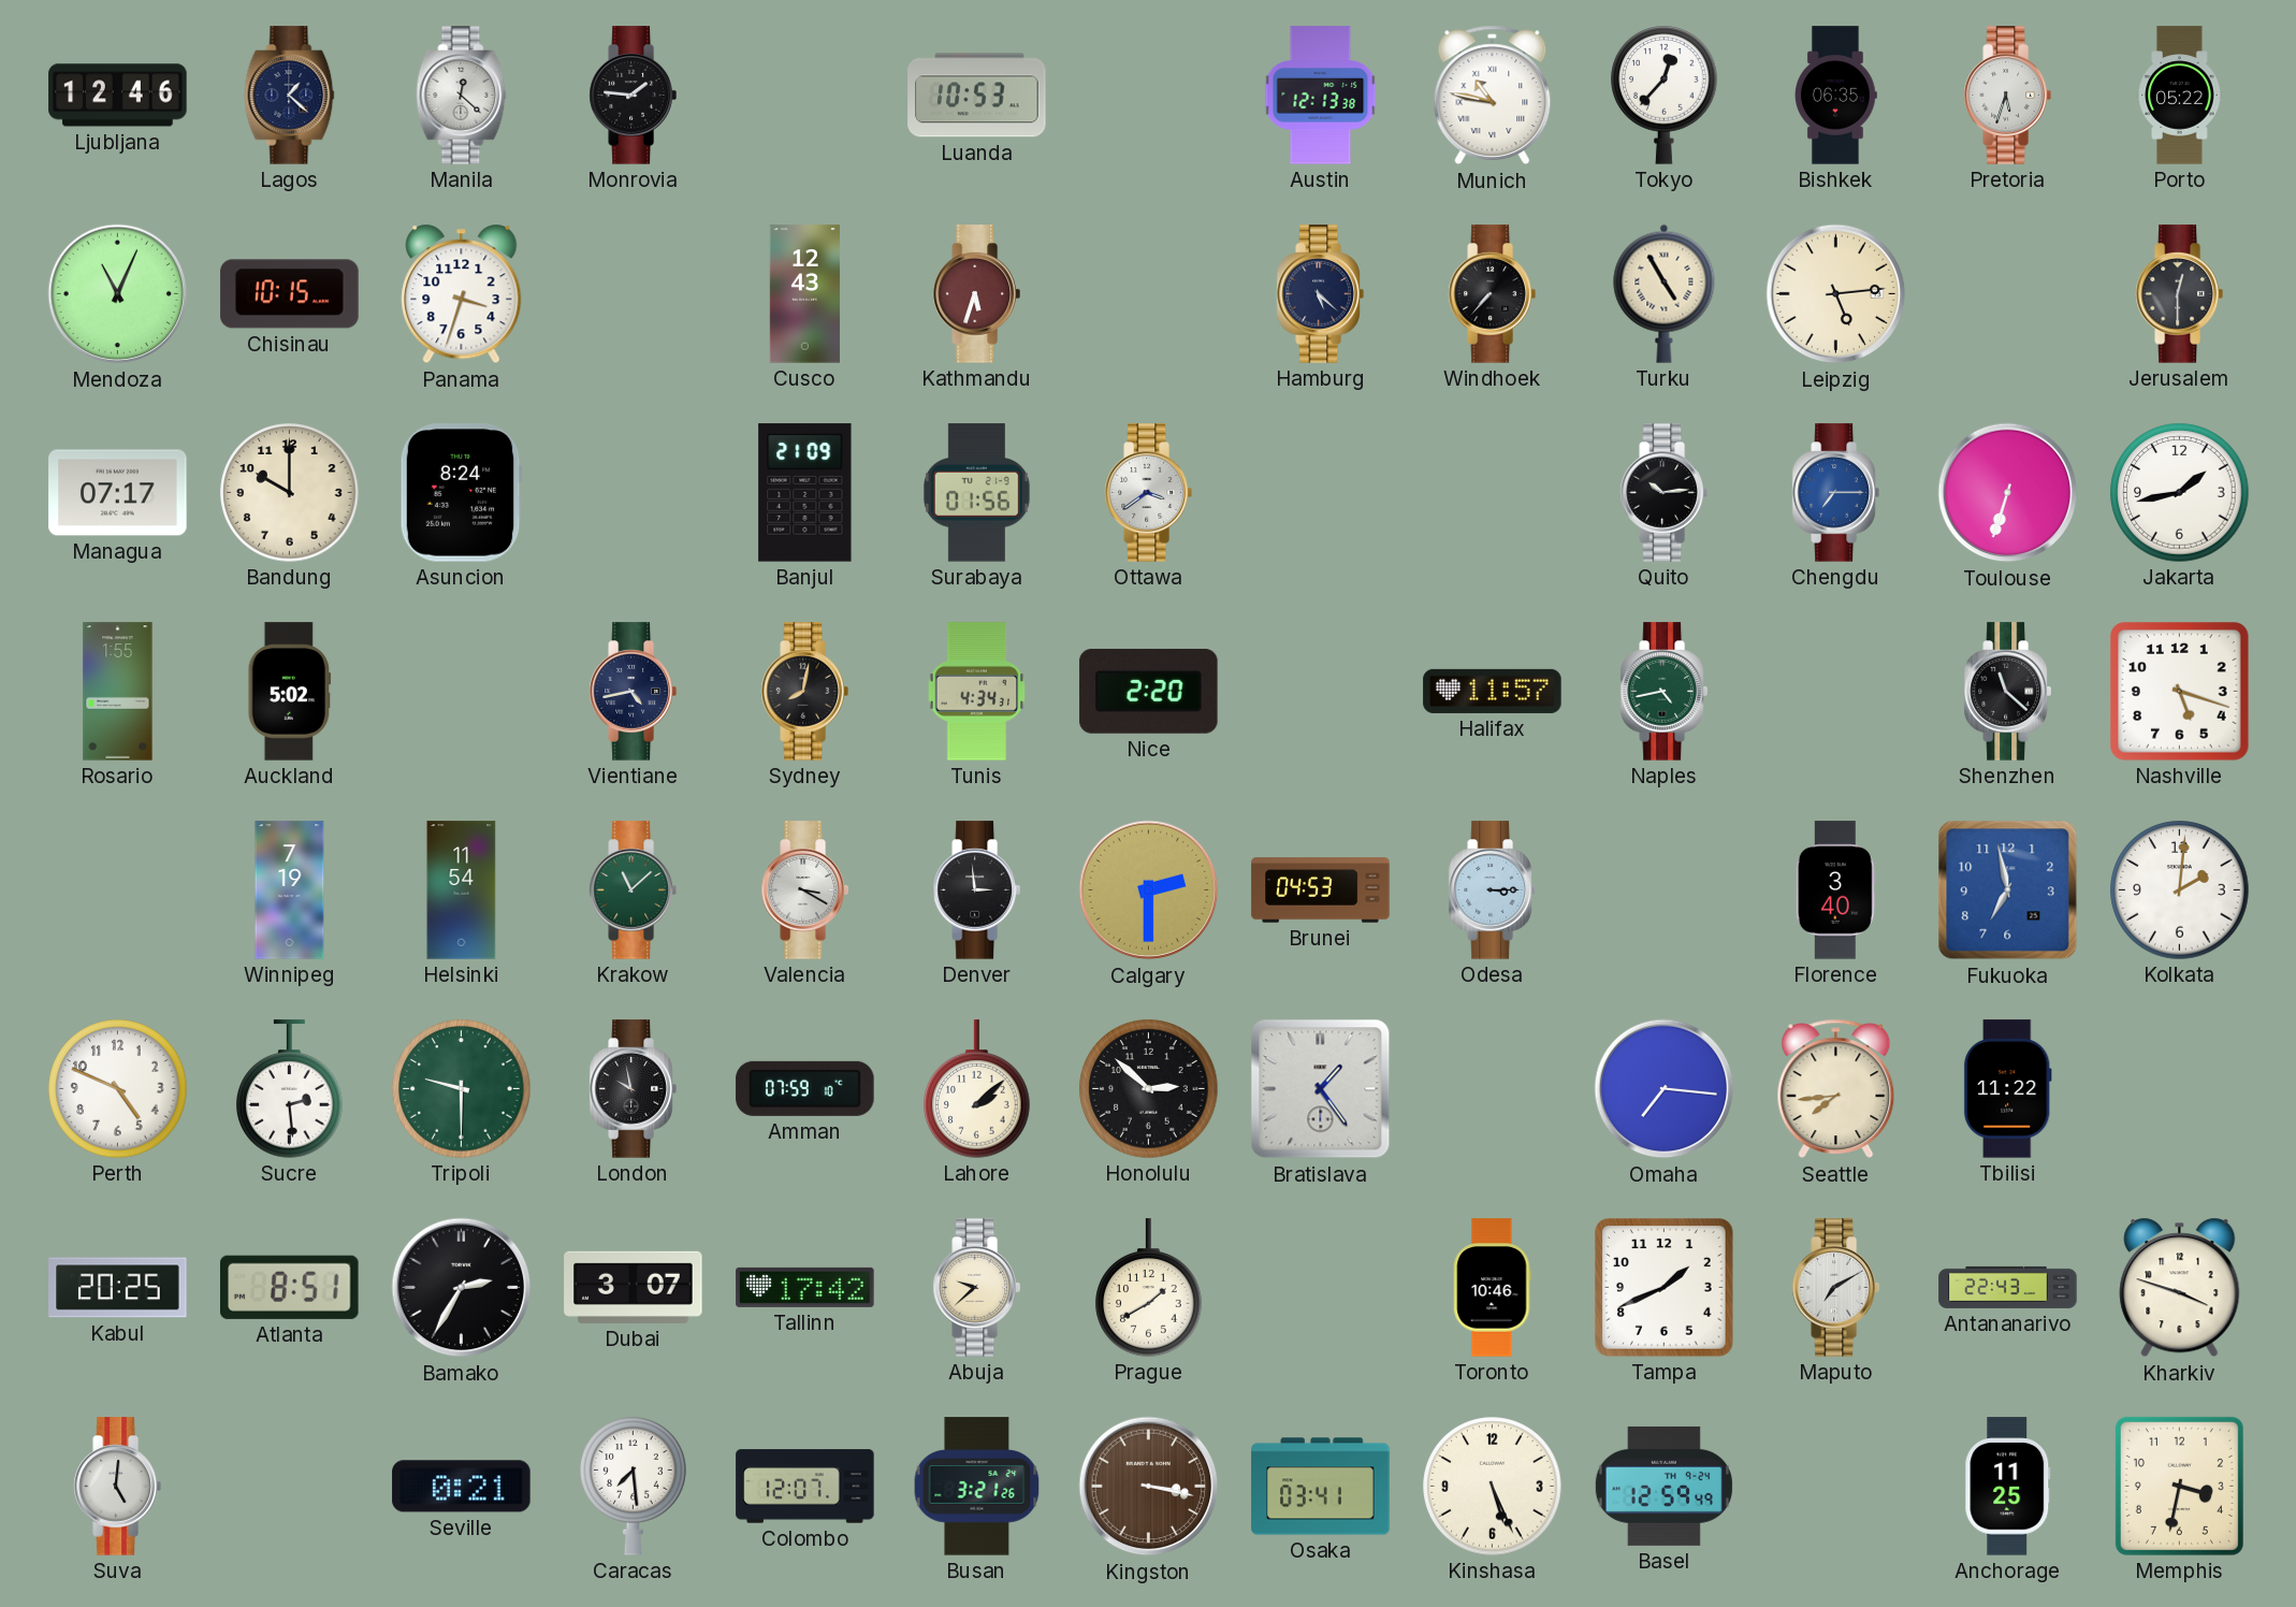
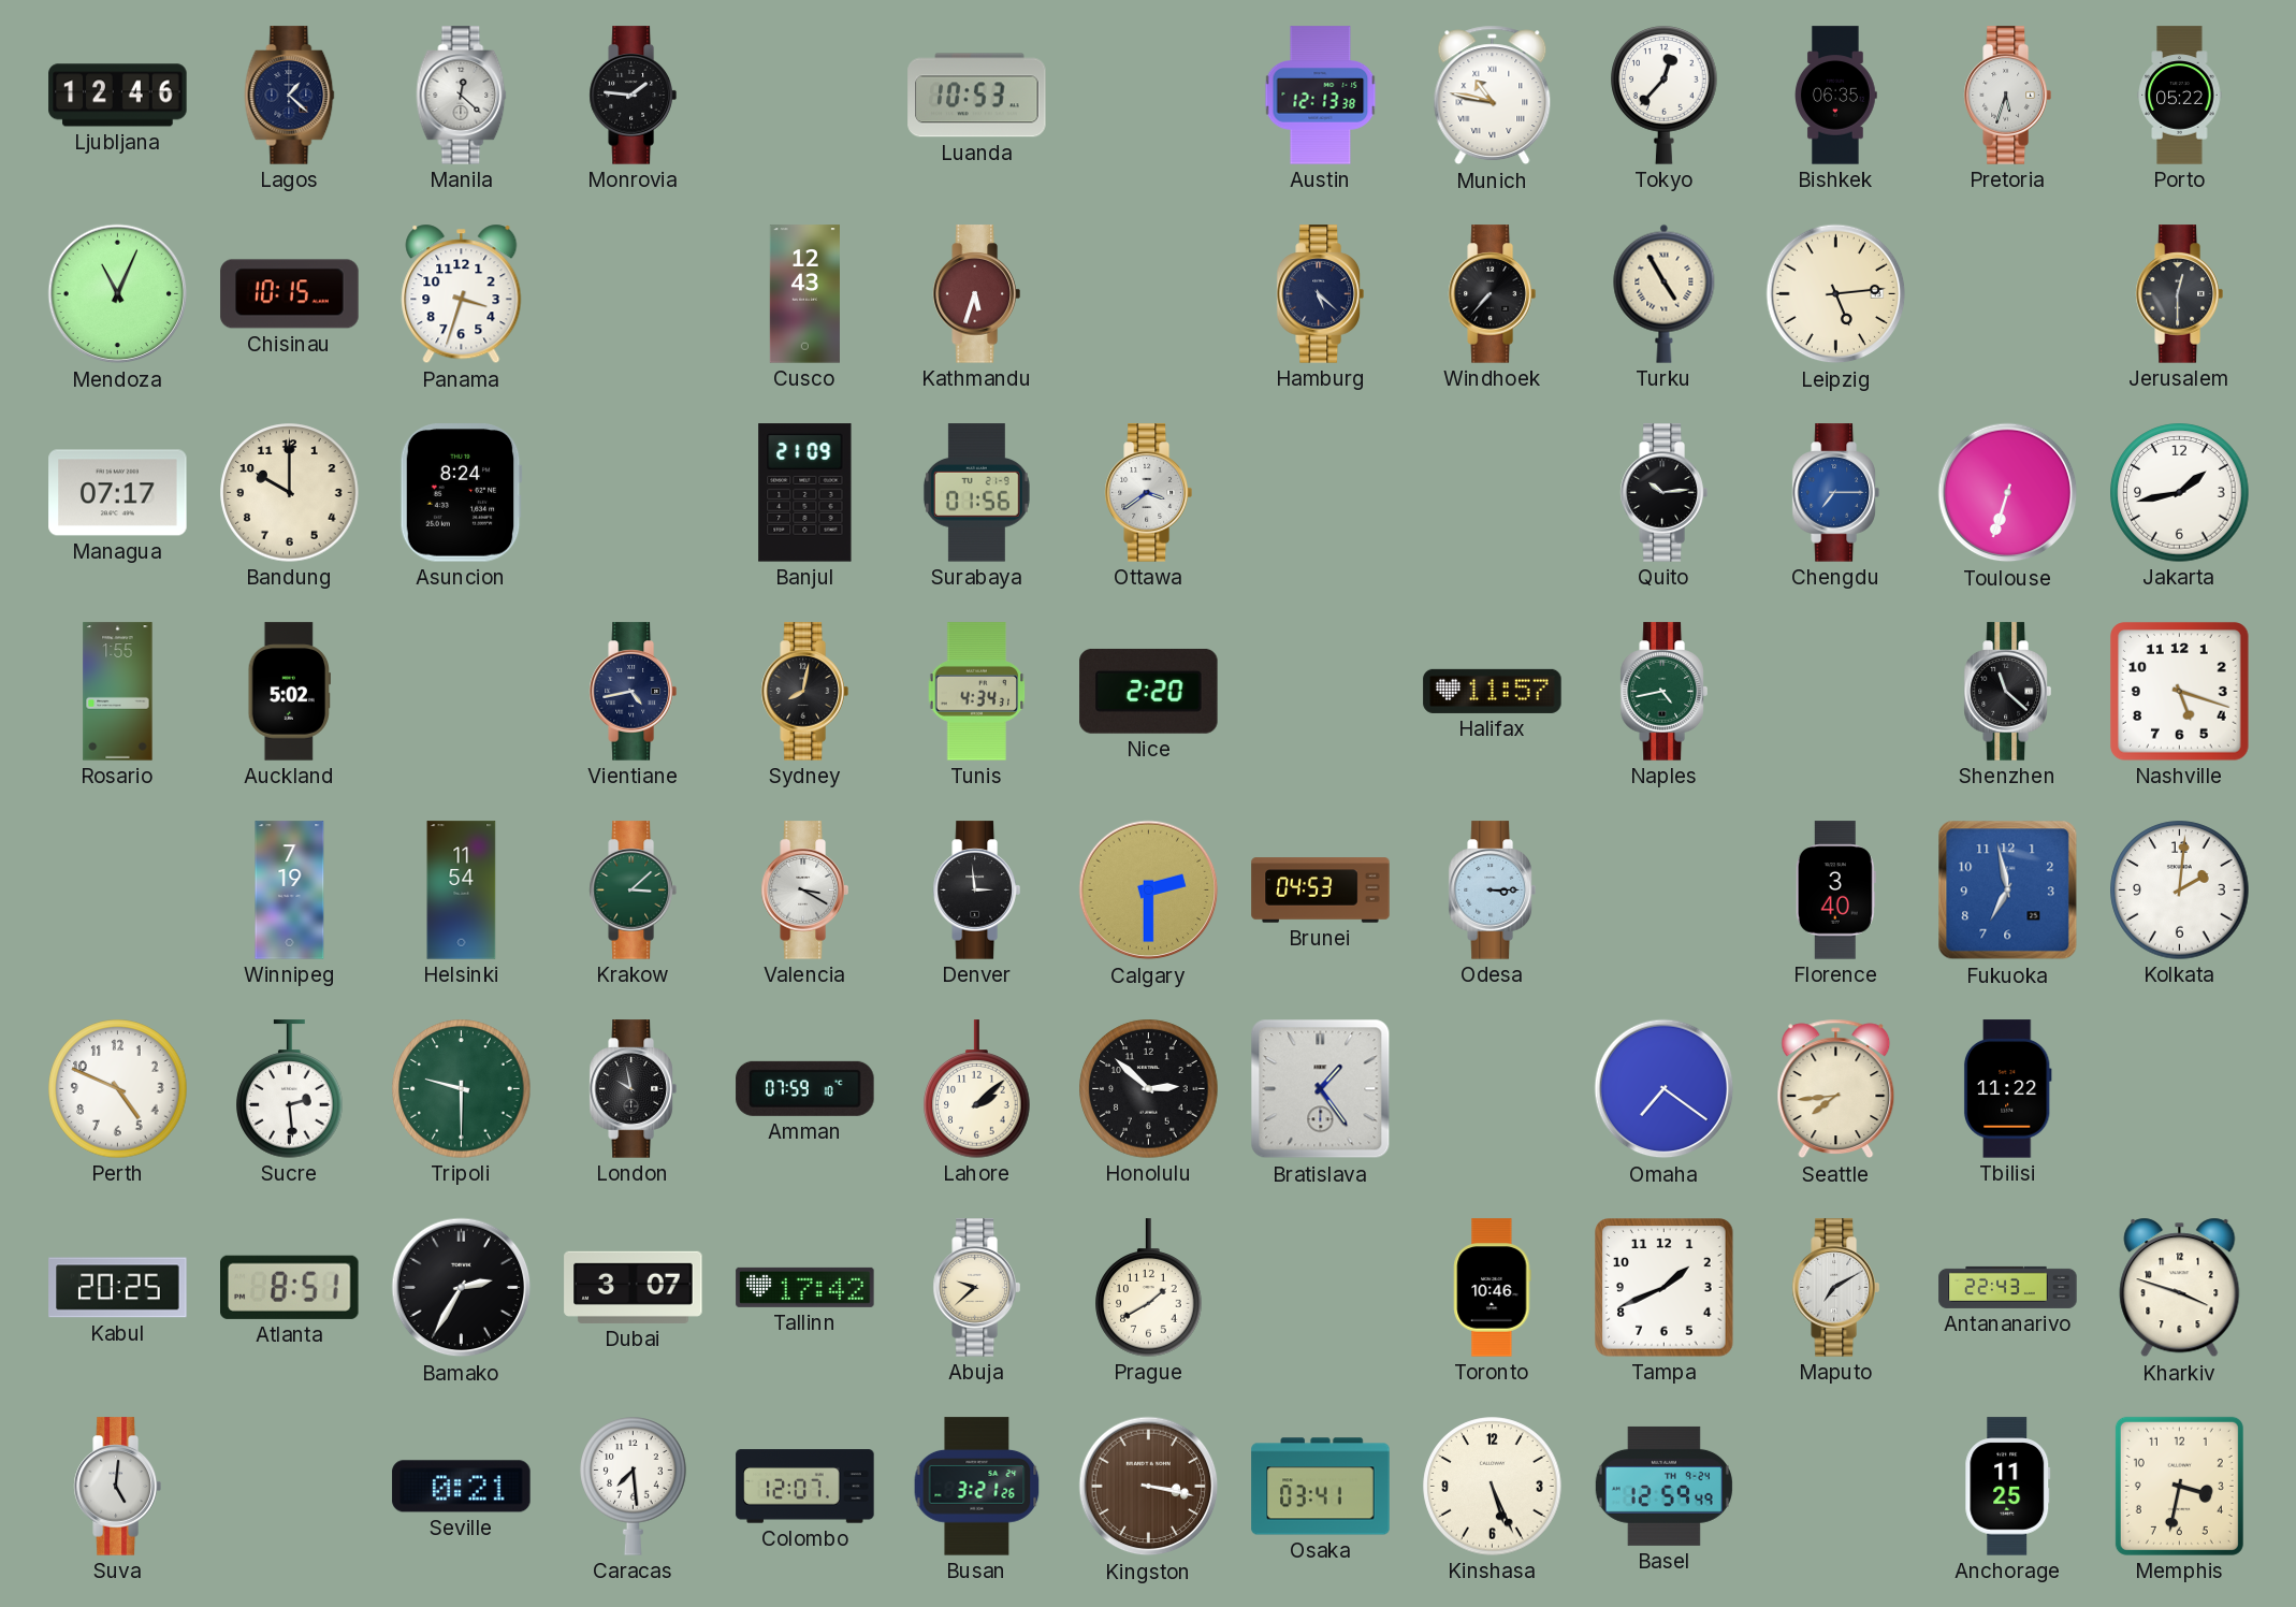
Krakow: 11:08 -> 3:08
Omaha: 7:16 -> 7:21
